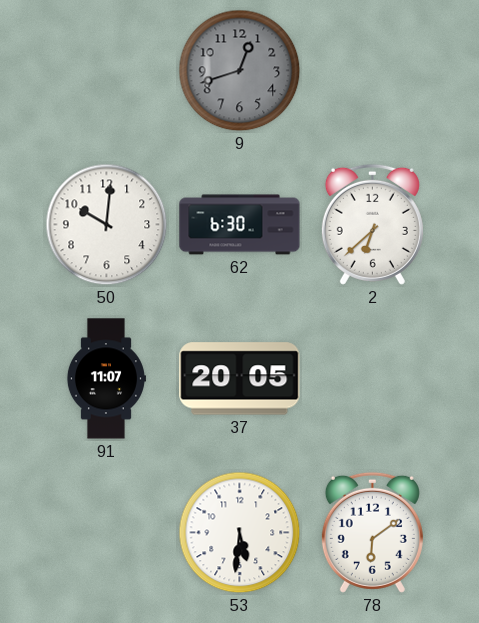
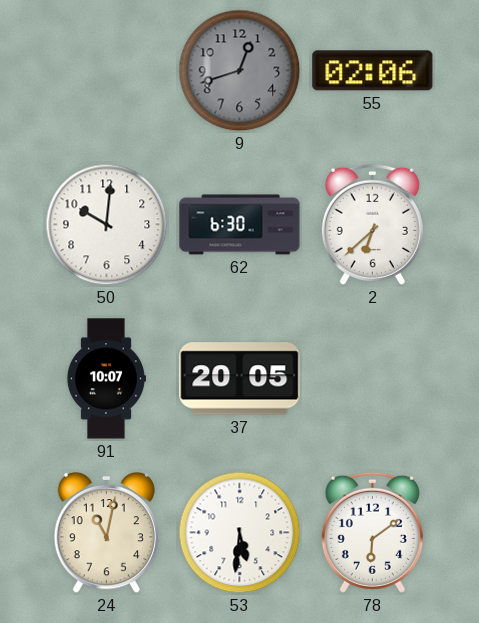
55: none -> 02:06
91: 11:07 -> 10:07
24: none -> 11:02
